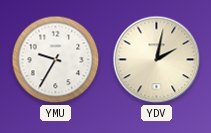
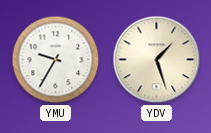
YDV: 2:02 -> 1:27
